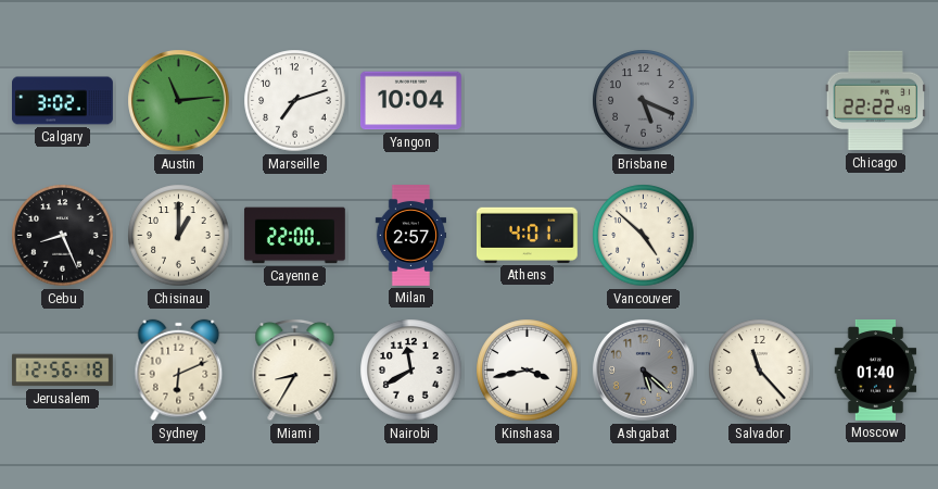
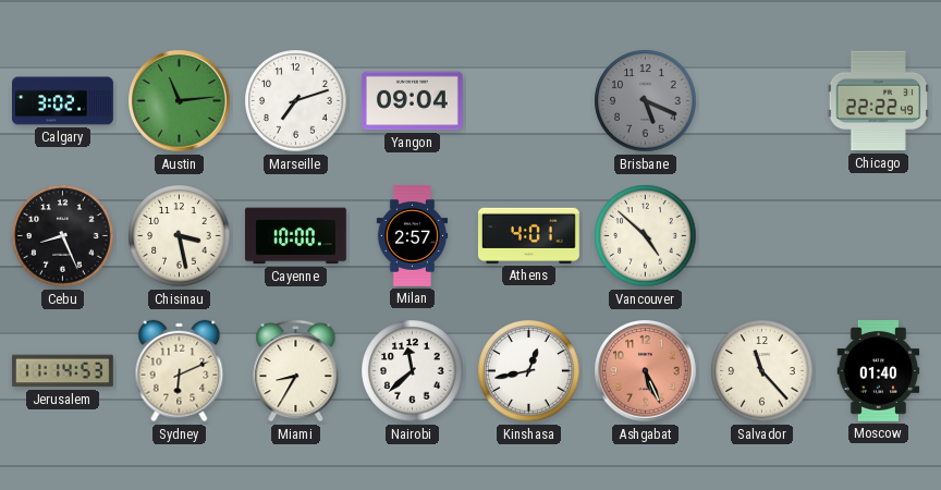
Yangon: 10:04 -> 09:04
Chisinau: 1:00 -> 3:28
Cayenne: 22:00 -> 10:00
Jerusalem: 12:56 -> 11:14
Nairobi: 11:40 -> 11:38
Kinshasa: 3:43 -> 12:43
Ashgabat: 5:22 -> 5:26
Ashgabat dial: grey -> salmon
